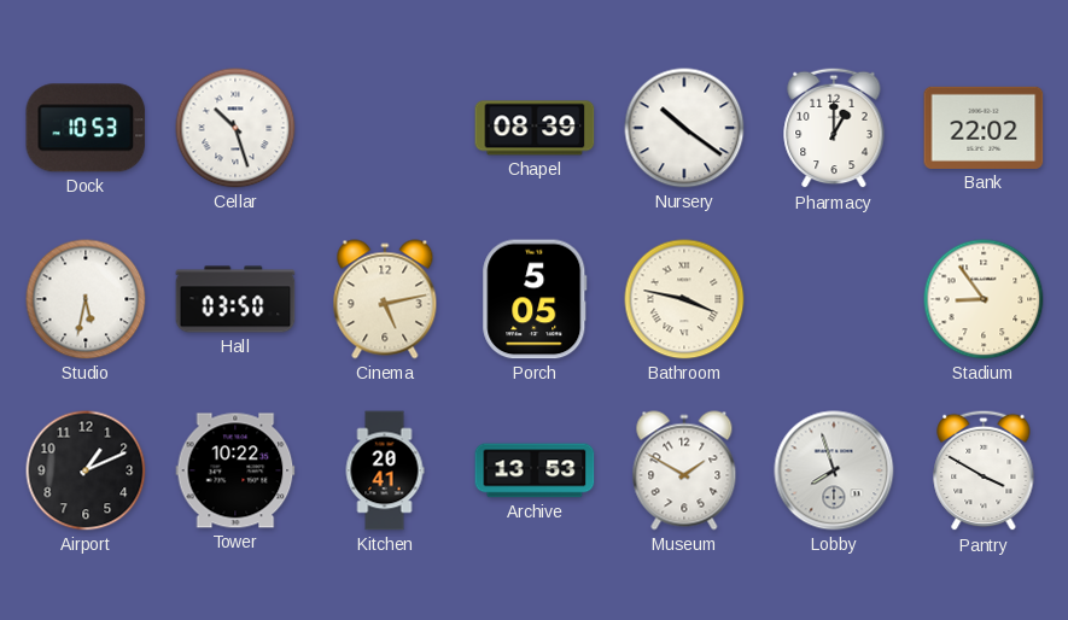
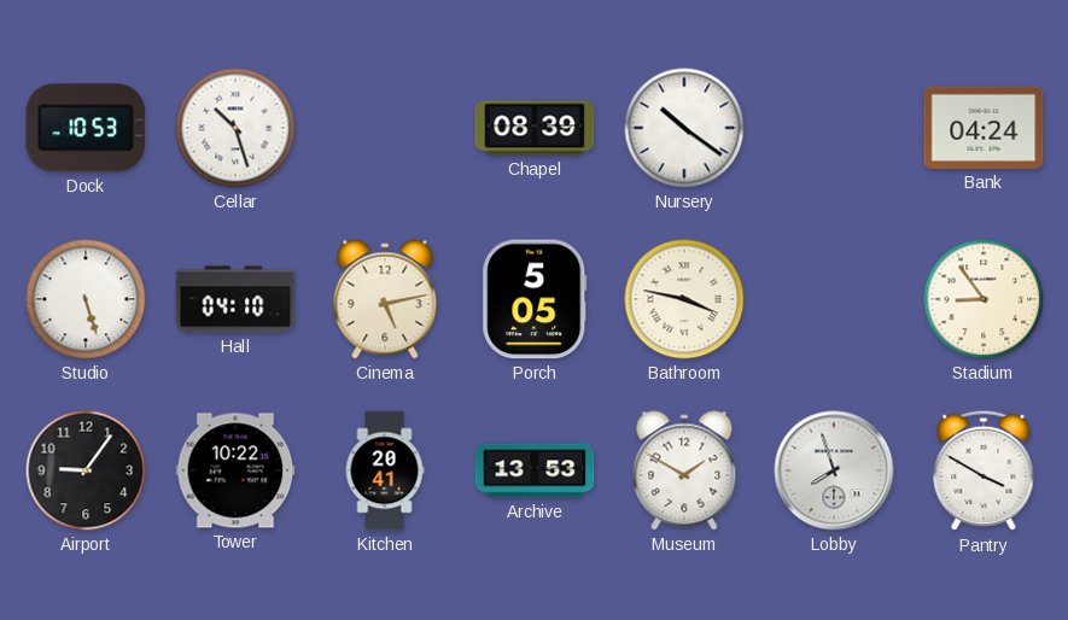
Pharmacy: 1:00 -> none
Bank: 22:02 -> 04:24
Studio: 5:32 -> 5:27
Hall: 03:50 -> 04:10
Airport: 1:11 -> 9:06
